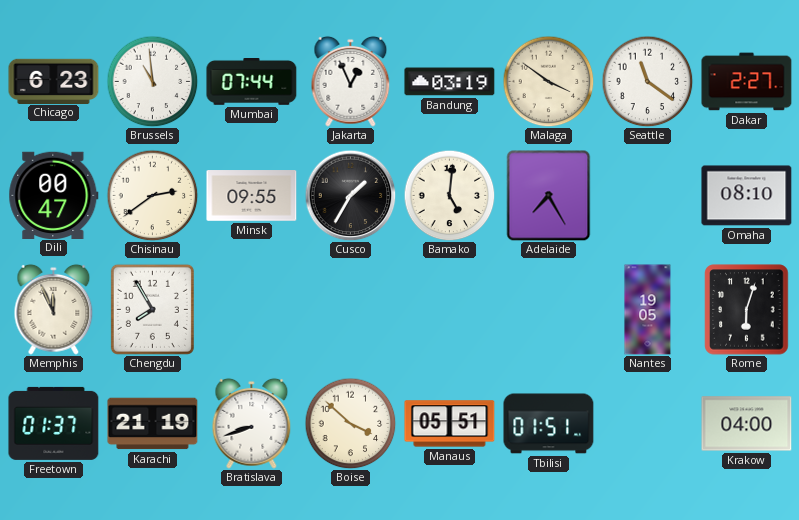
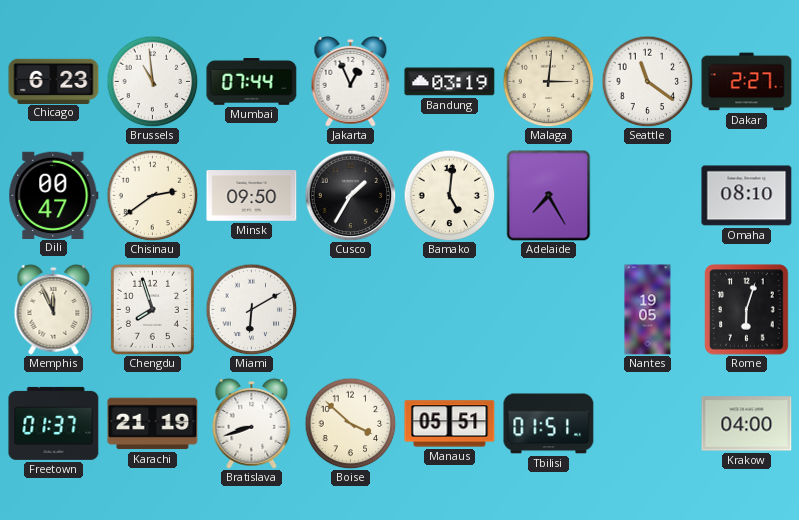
Malaga: 3:51 -> 3:01
Minsk: 09:55 -> 09:50
Chengdu: 7:55 -> 7:57
Miami: none -> 6:10
